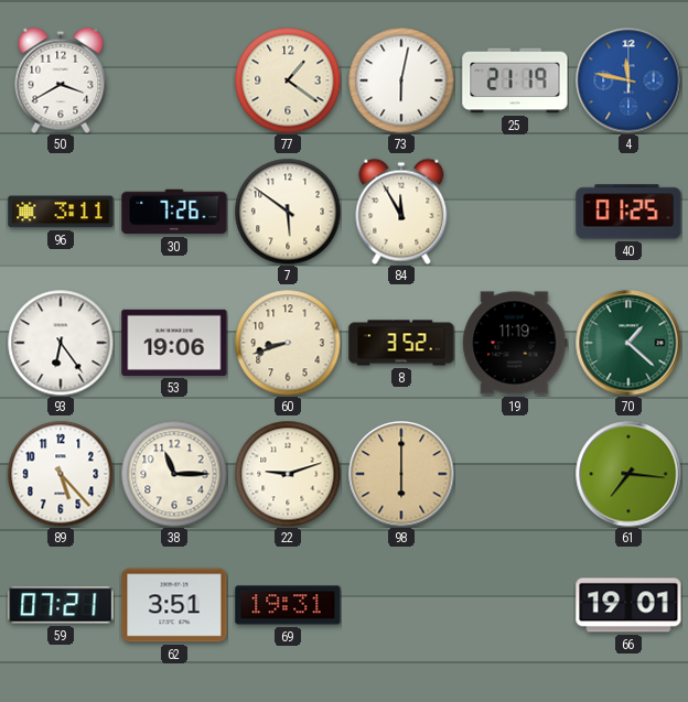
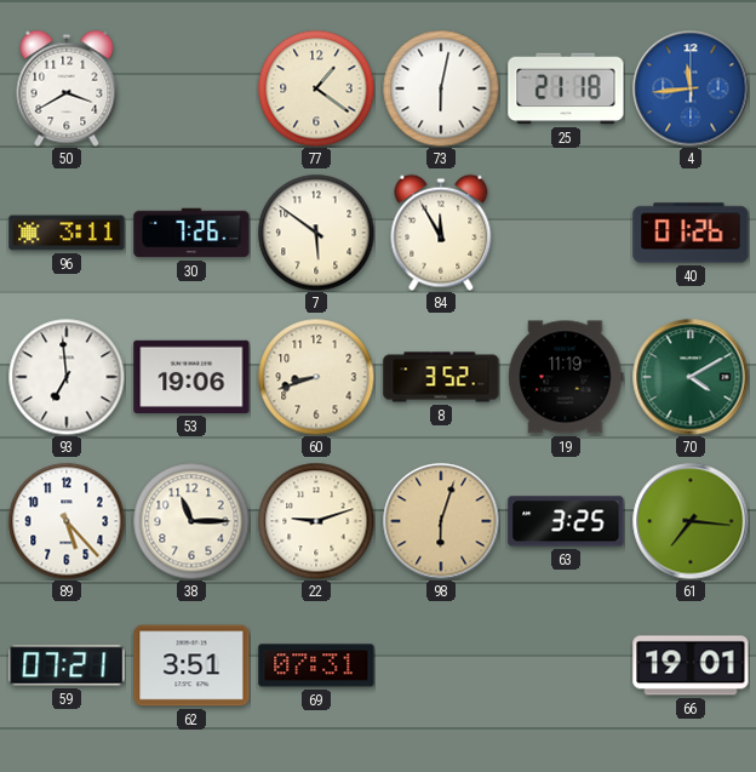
25: 21:19 -> 21:18
4: 11:47 -> 11:44
40: 01:25 -> 01:26
93: 6:24 -> 6:59
70: 1:22 -> 4:10
98: 6:00 -> 6:03
63: none -> 3:25
69: 19:31 -> 07:31
